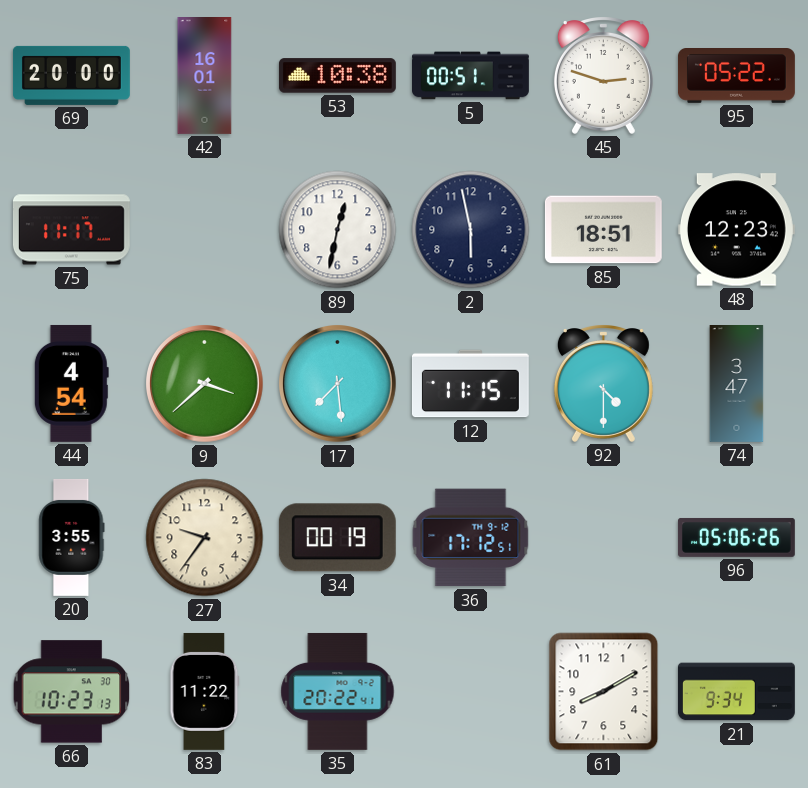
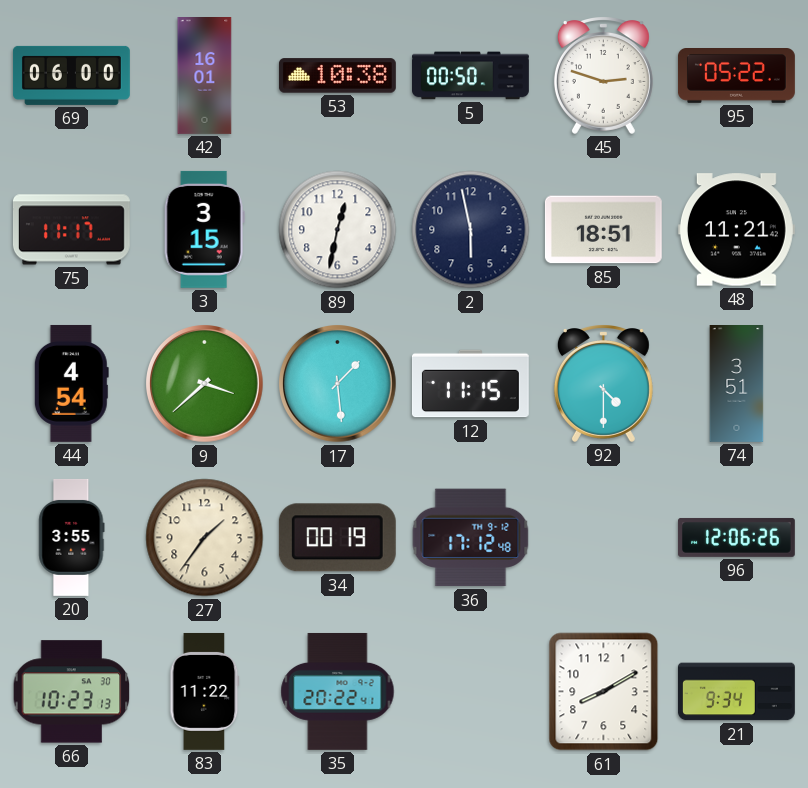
69: 20:00 -> 06:00
5: 00:51 -> 00:50
3: none -> 3:15
48: 12:23 -> 11:21
17: 7:29 -> 1:29
74: 3:47 -> 3:51
27: 9:36 -> 1:36
36: 17:12:51 -> 17:12:48
96: 05:06 -> 12:06
